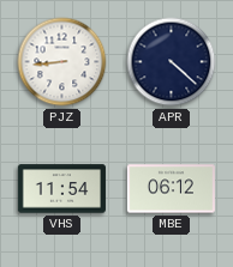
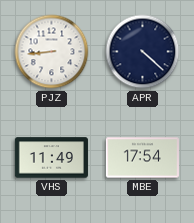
VHS: 11:54 -> 11:49
MBE: 06:12 -> 17:54
